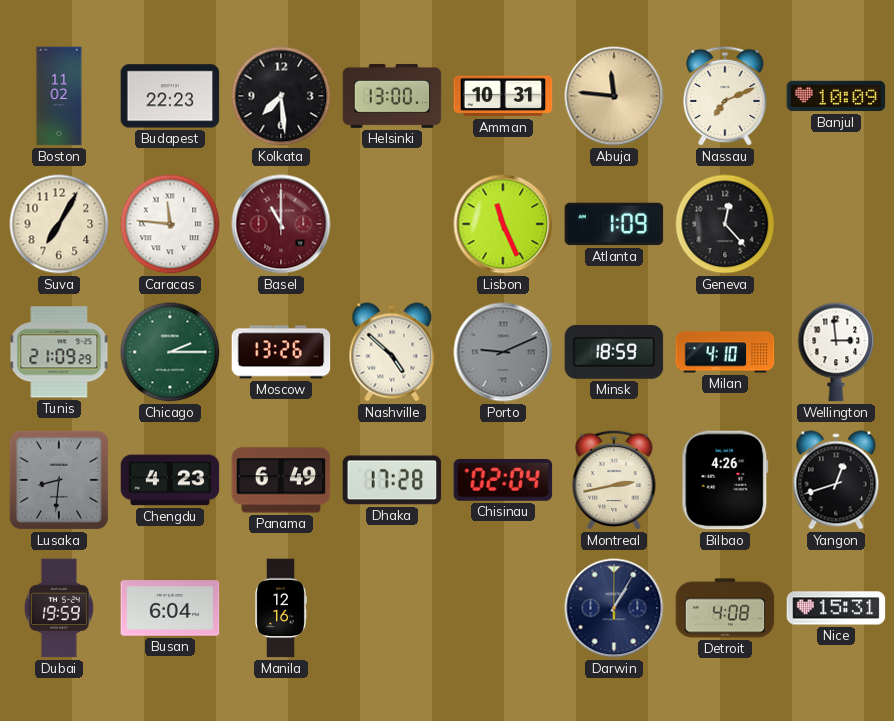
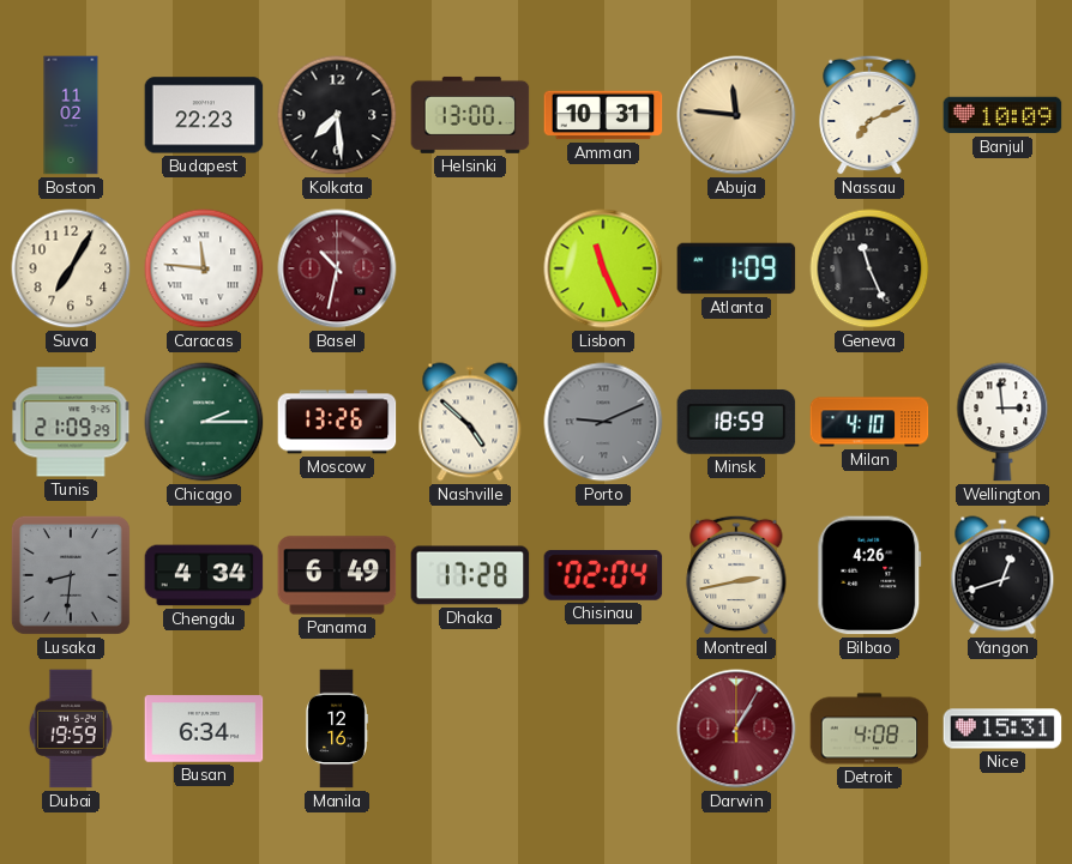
Basel: 11:00 -> 10:32
Geneva: 12:23 -> 11:26
Chengdu: 4:23 -> 4:34
Busan: 6:04 -> 6:34
Darwin dial: navy -> burgundy
